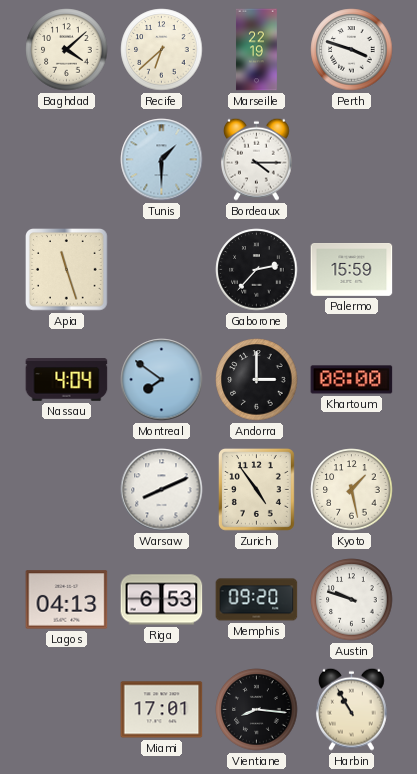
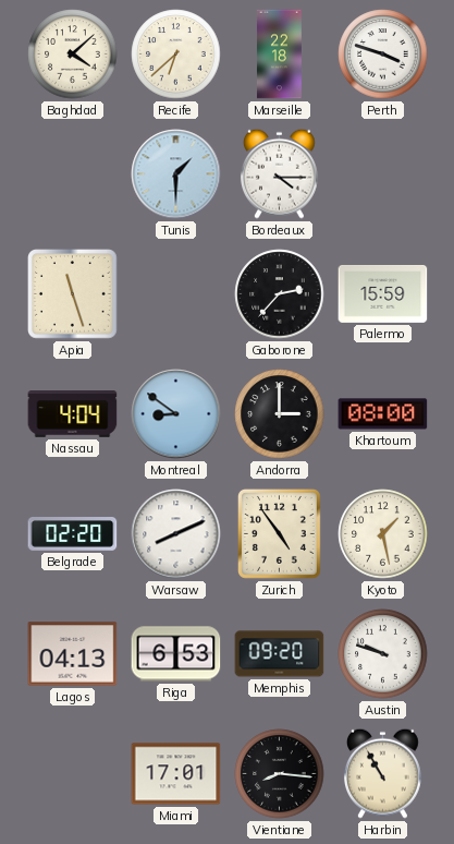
Marseille: 22:19 -> 22:18
Montreal: 7:51 -> 8:51
Belgrade: none -> 02:20
